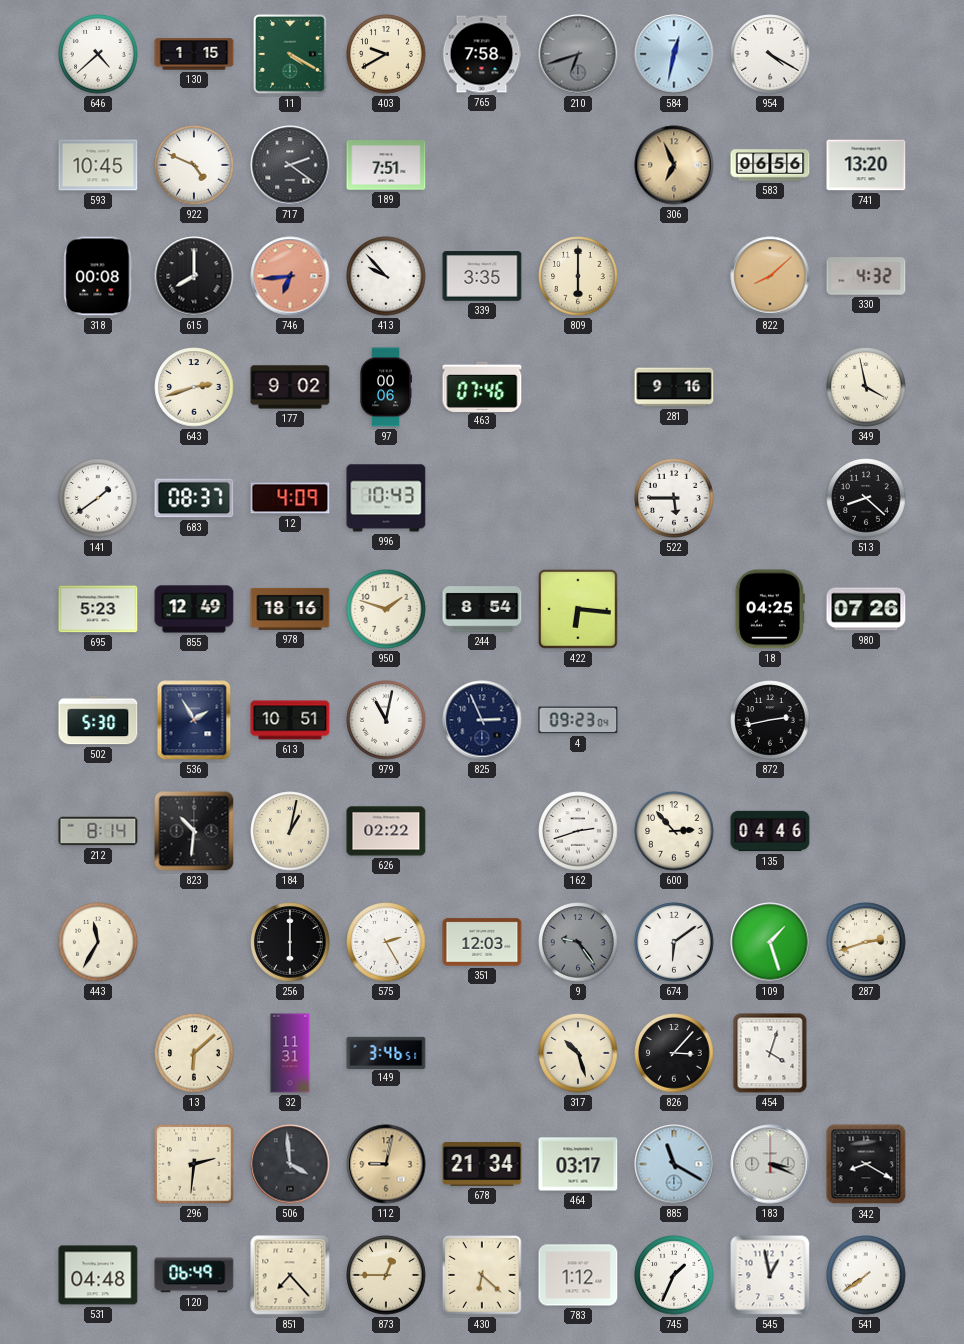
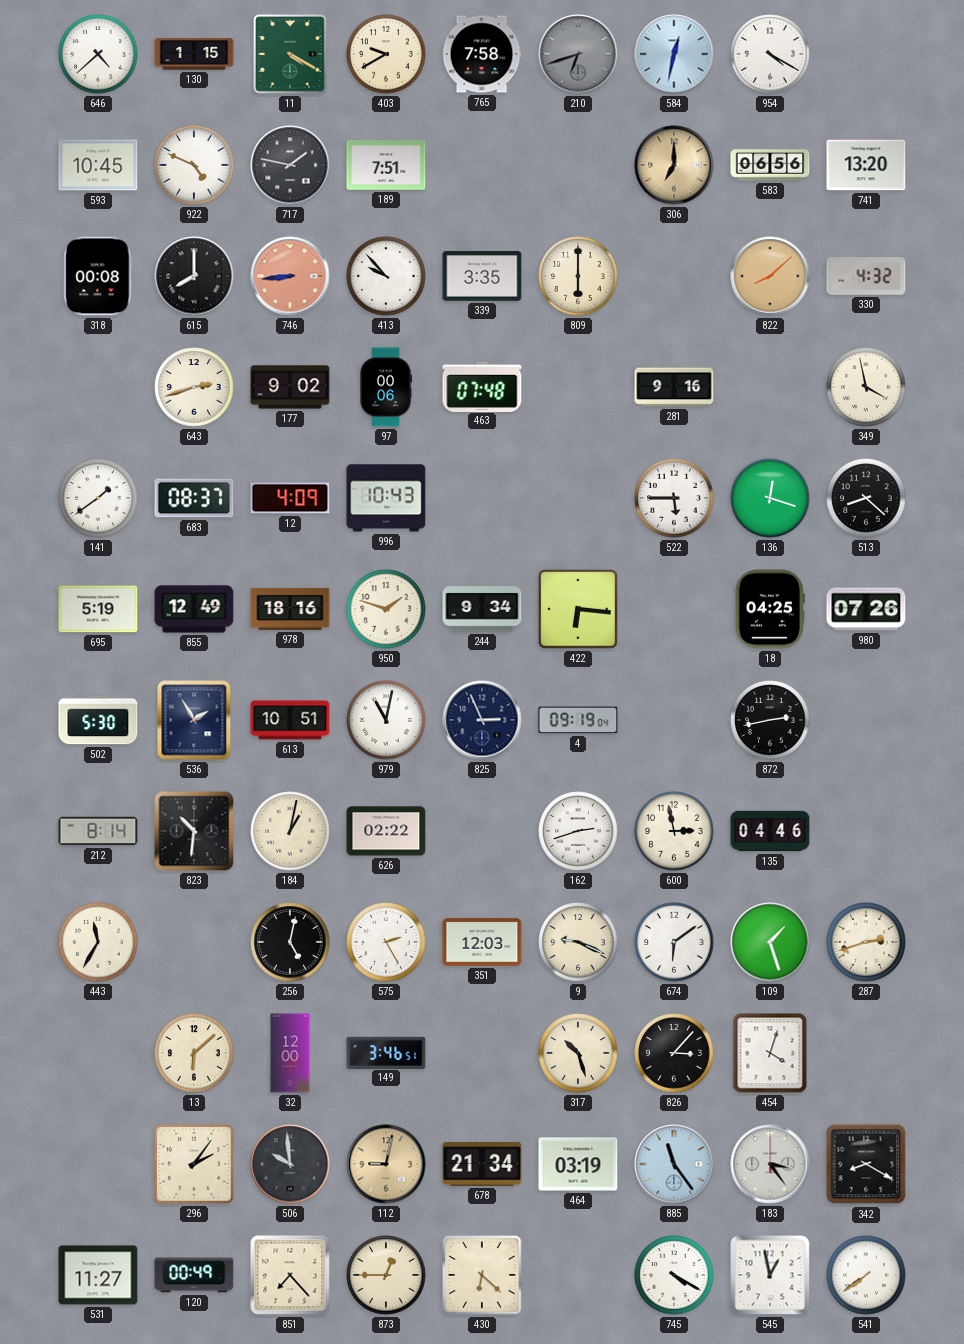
717: 2:21 -> 1:47
306: 6:56 -> 7:00
746: 6:44 -> 8:44
463: 07:46 -> 07:48
136: none -> 12:18
695: 5:23 -> 5:19
244: 8:54 -> 9:34
4: 09:23 -> 09:19
600: 2:53 -> 2:58
256: 6:00 -> 5:02
9: 9:24 -> 9:19
9 dial: grey -> cream
32: 11:31 -> 12:00
296: 2:31 -> 2:06
506: 3:59 -> 9:59
464: 03:17 -> 03:19
885: 11:20 -> 11:24
183: 3:19 -> 3:24
531: 04:48 -> 11:27
120: 06:49 -> 00:49
783: 1:12 -> none
745: 1:34 -> 4:20
